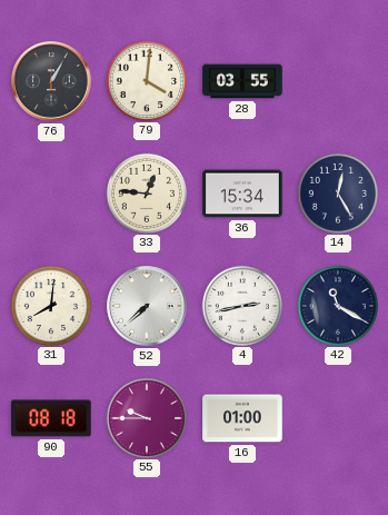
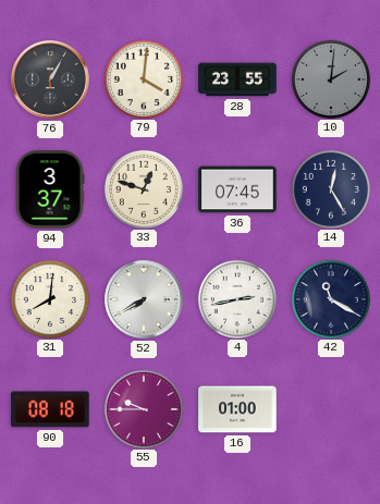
28: 03:55 -> 23:55
10: none -> 2:01
94: none -> 3:37
33: 12:46 -> 12:48
36: 15:34 -> 07:45
52: 7:38 -> 7:40
